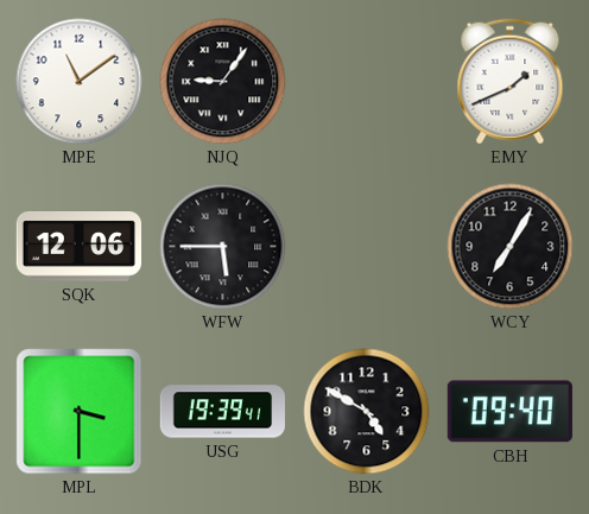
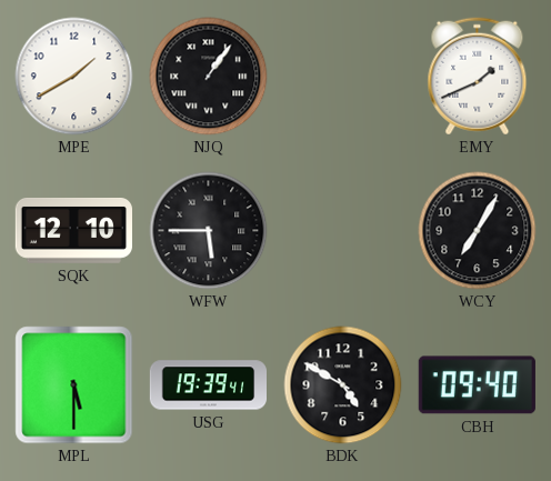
MPE: 11:09 -> 1:40
NJQ: 9:06 -> 1:06
SQK: 12:06 -> 12:10
MPL: 3:30 -> 5:30
